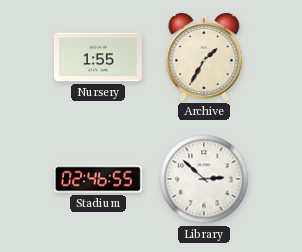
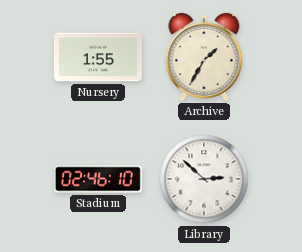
Stadium: 02:46:55 -> 02:46:10
